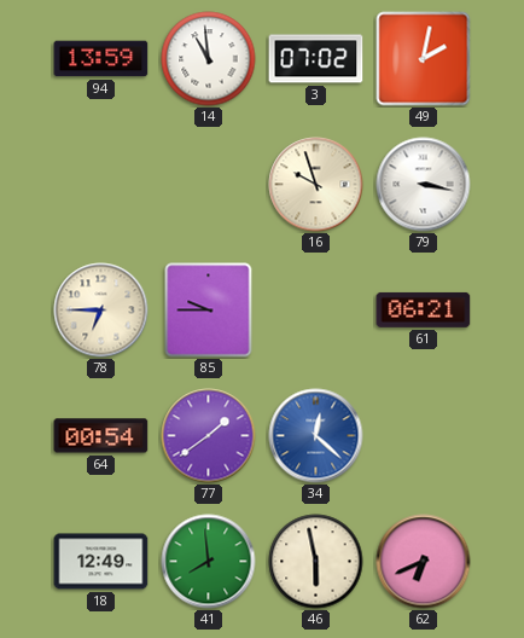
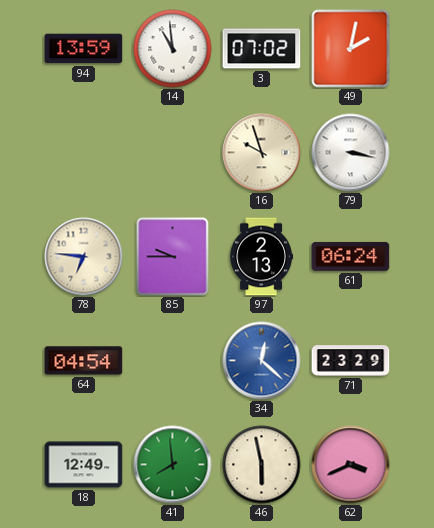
78: 6:45 -> 6:46
97: none -> 2:13
61: 06:21 -> 06:24
64: 00:54 -> 04:54
77: 1:39 -> none
71: none -> 23:29
62: 6:41 -> 3:41
